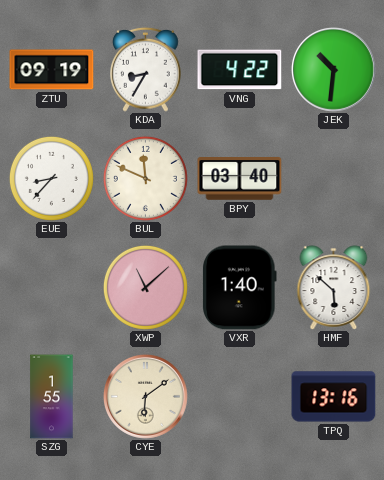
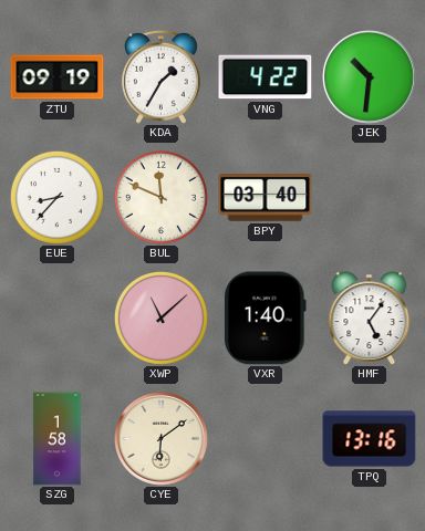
KDA: 8:35 -> 1:35
HMF: 5:52 -> 5:06
SZG: 1:55 -> 1:58
